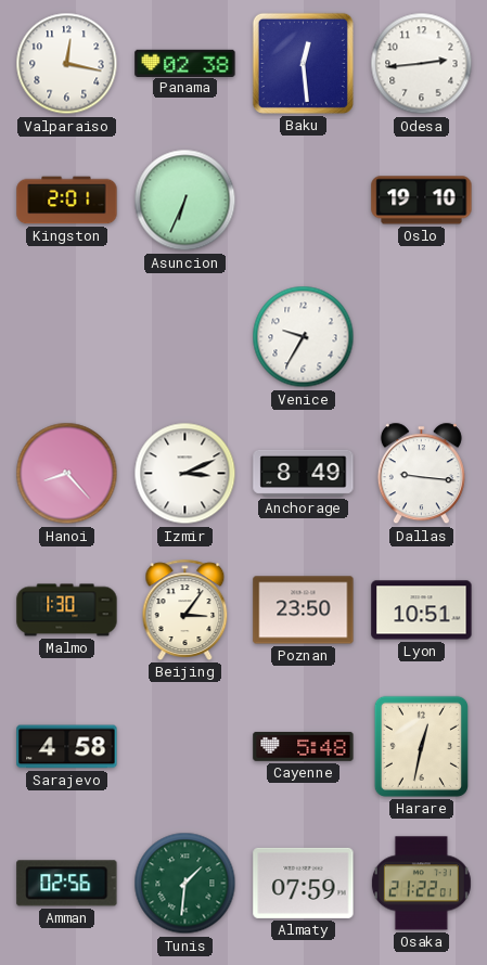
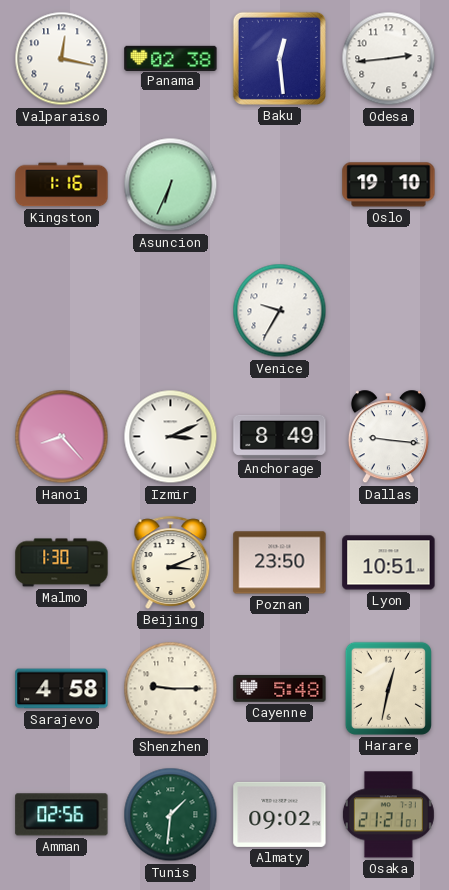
Kingston: 2:01 -> 1:16
Beijing: 3:06 -> 3:11
Shenzhen: none -> 9:15
Almaty: 07:59 -> 09:02
Osaka: 21:22 -> 21:21
